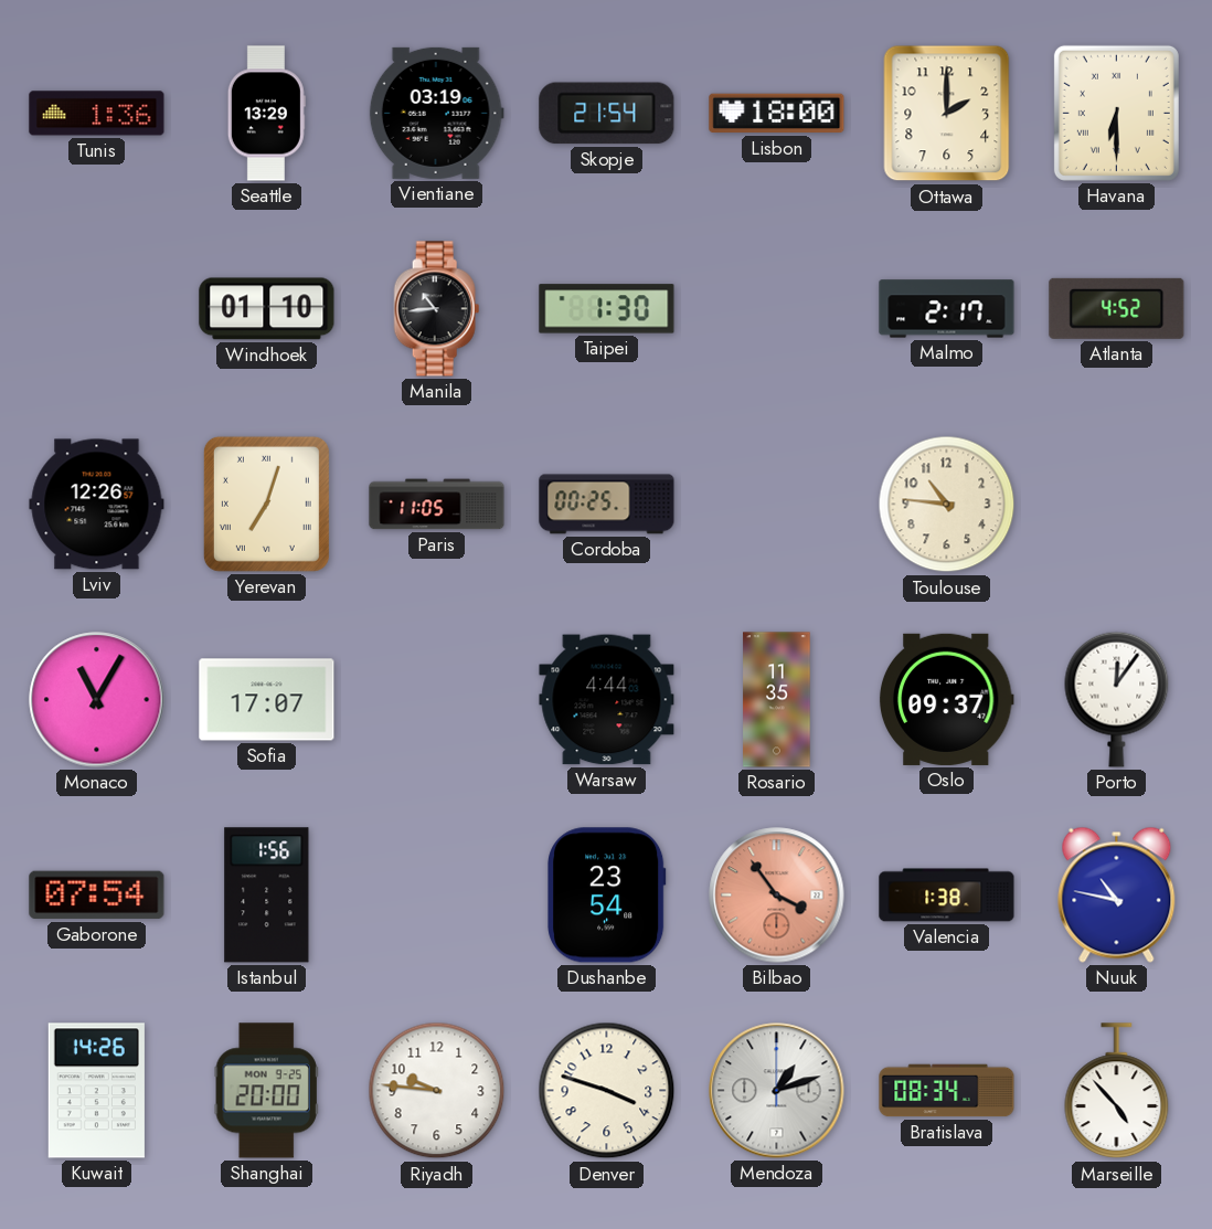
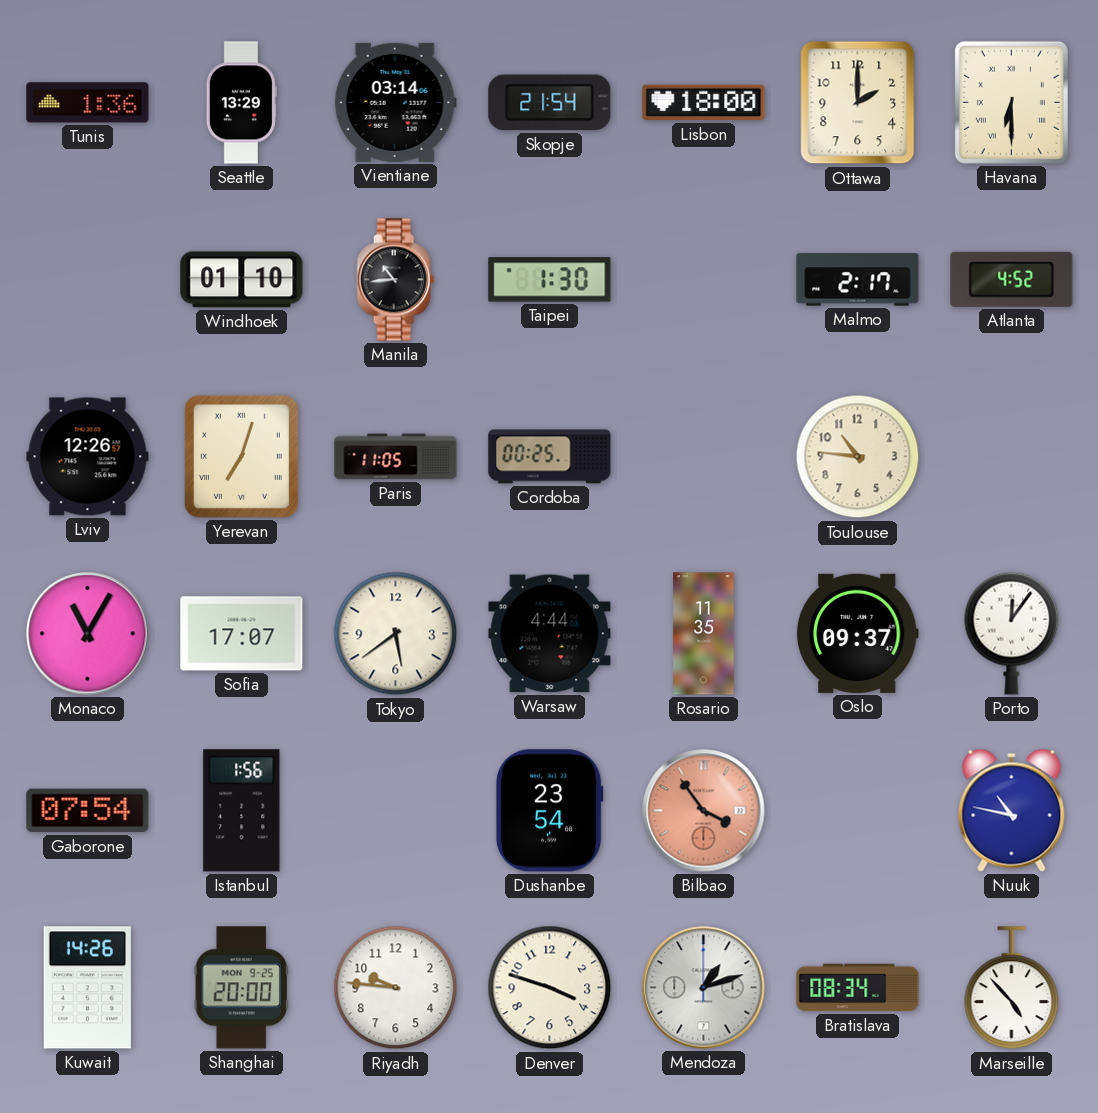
Vientiane: 03:19 -> 03:14
Tokyo: none -> 5:39
Valencia: 1:38 -> none
